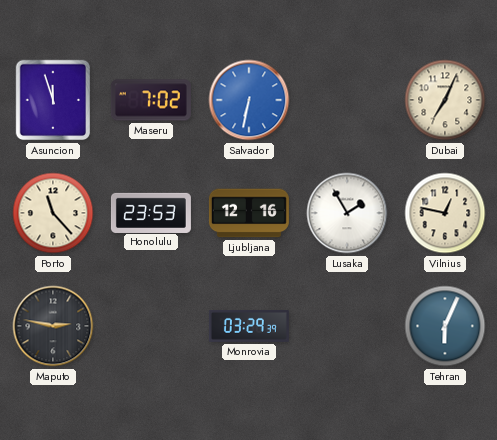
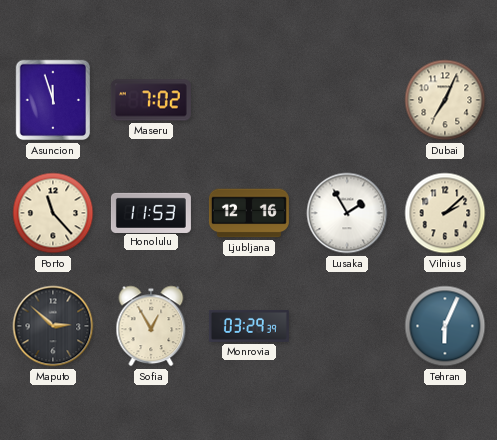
Salvador: 6:32 -> none
Honolulu: 23:53 -> 11:53
Vilnius: 12:47 -> 2:08
Maputo: 2:47 -> 2:52
Sofia: none -> 12:55
